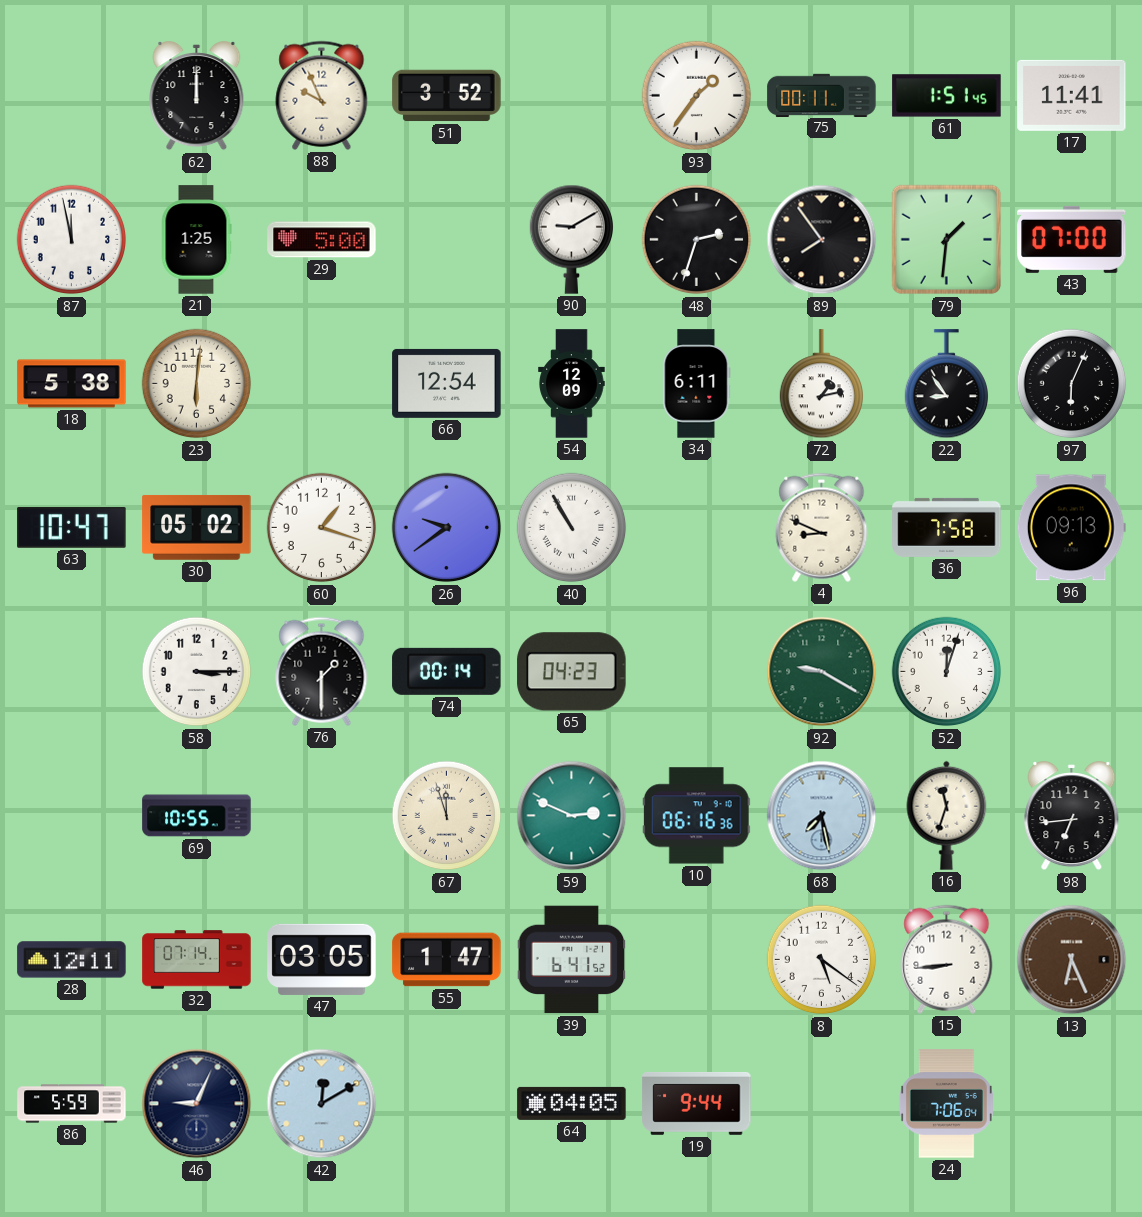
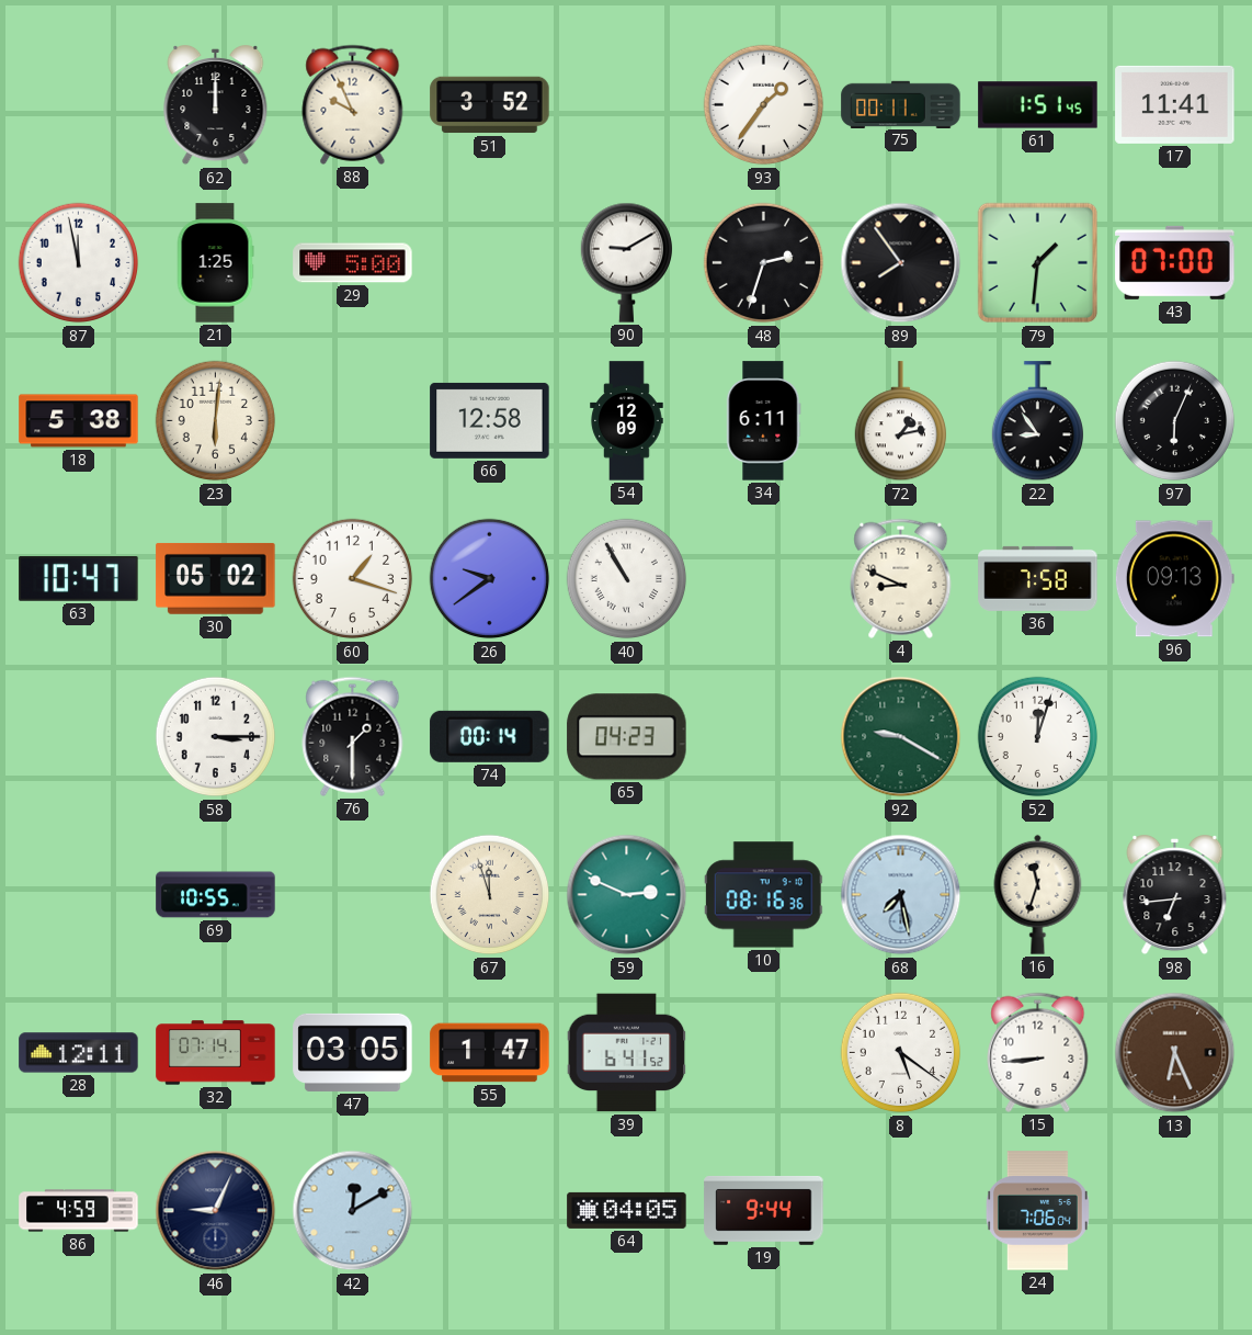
66: 12:54 -> 12:58
10: 06:16 -> 08:16
86: 5:59 -> 4:59
